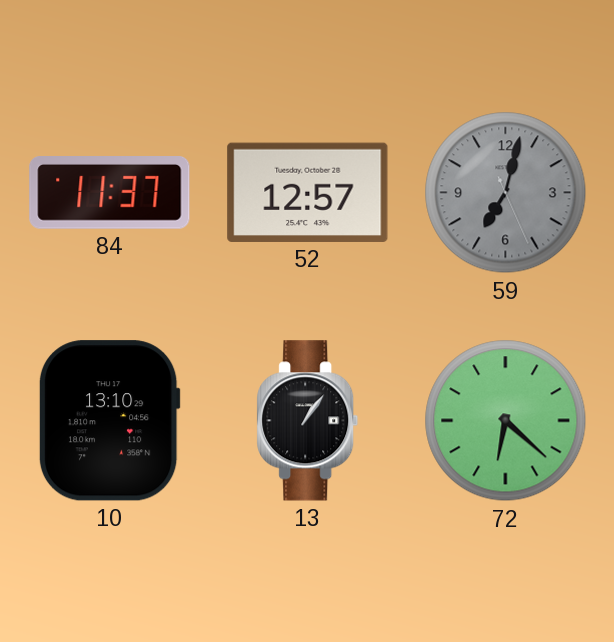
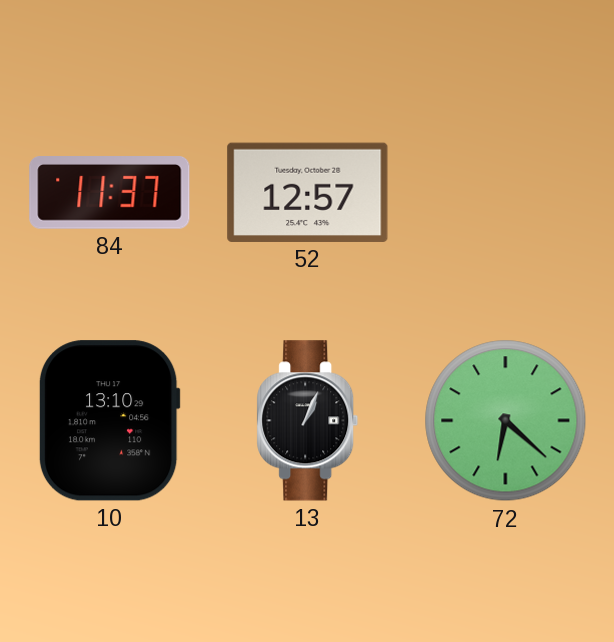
59: 7:02 -> none
13: 1:06 -> 1:04
